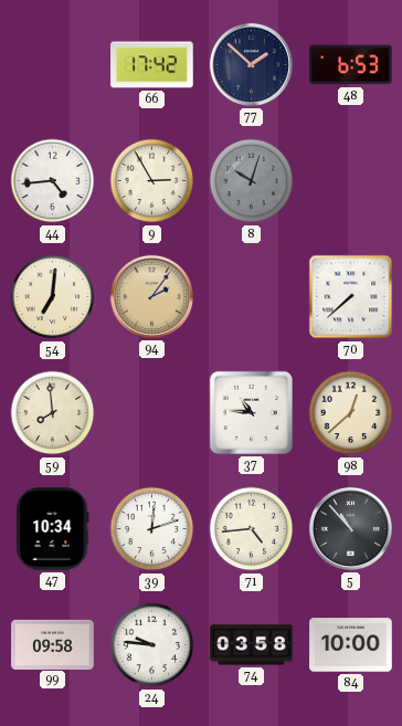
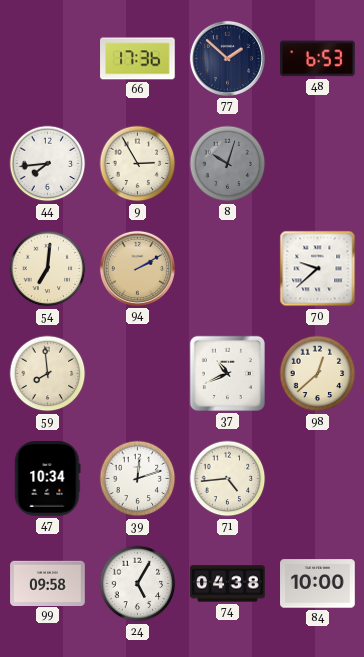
66: 17:42 -> 17:36
44: 4:44 -> 7:44
94: 2:06 -> 2:10
70: 7:38 -> 9:38
37: 10:46 -> 10:41
5: 10:53 -> none
24: 9:46 -> 5:05
74: 03:58 -> 04:38
